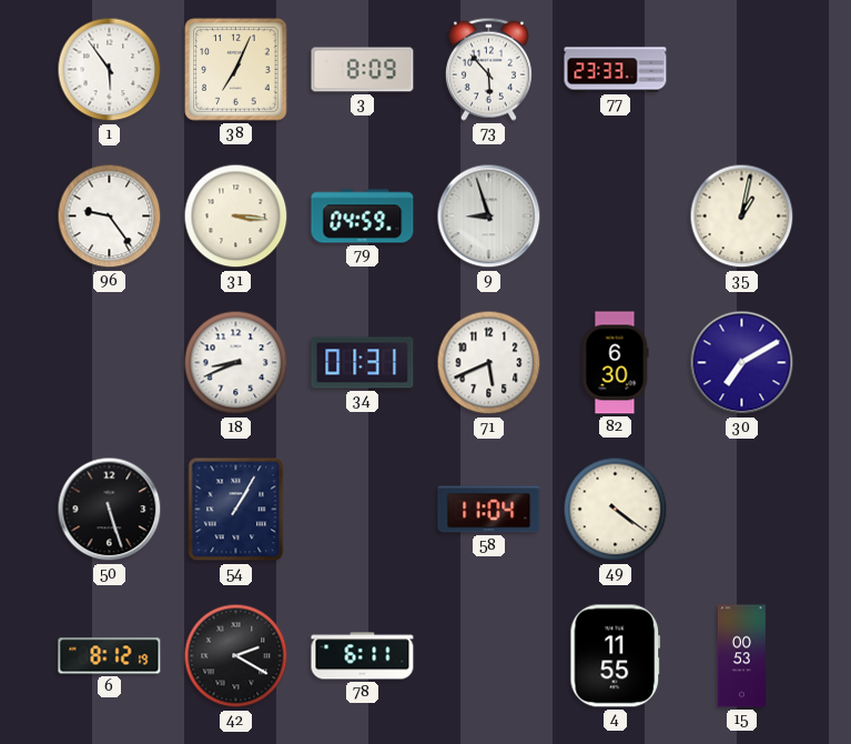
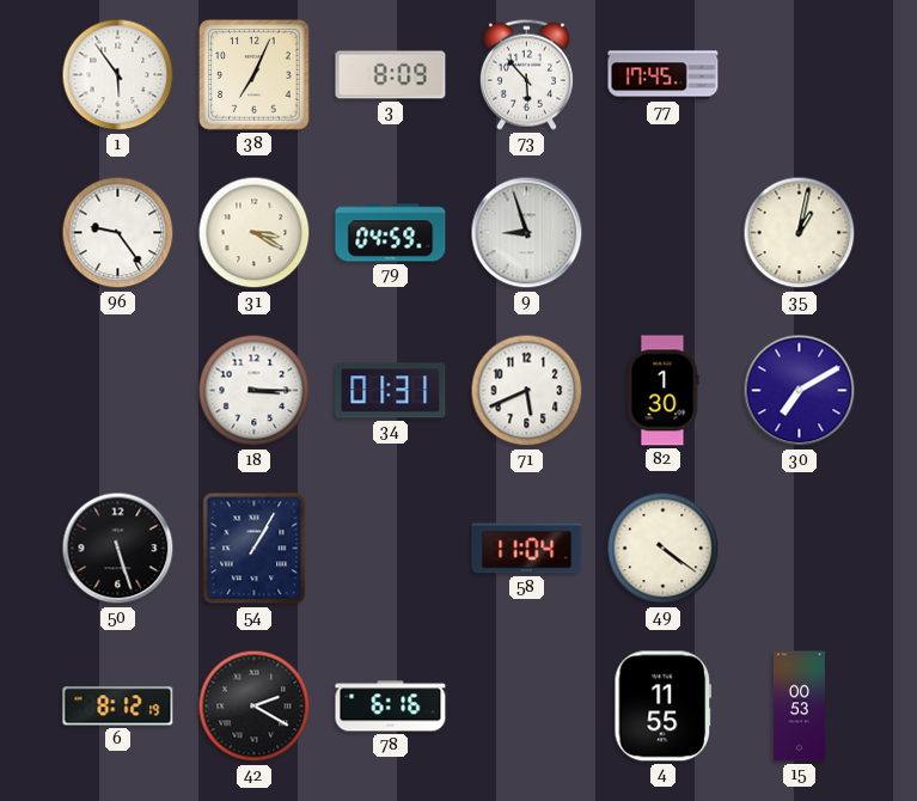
77: 23:33 -> 17:45
31: 3:16 -> 3:20
18: 8:41 -> 3:15
82: 6:30 -> 1:30
78: 6:11 -> 6:16
